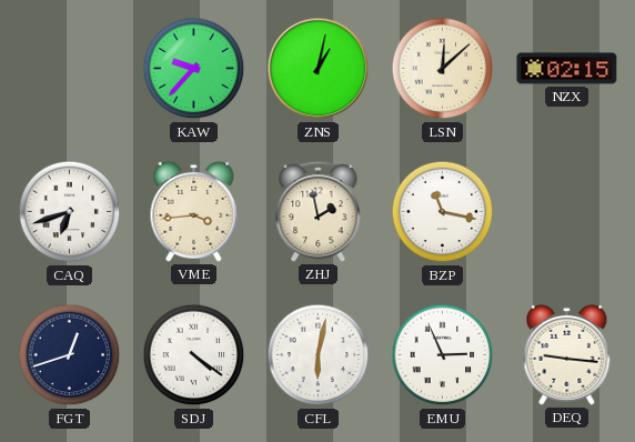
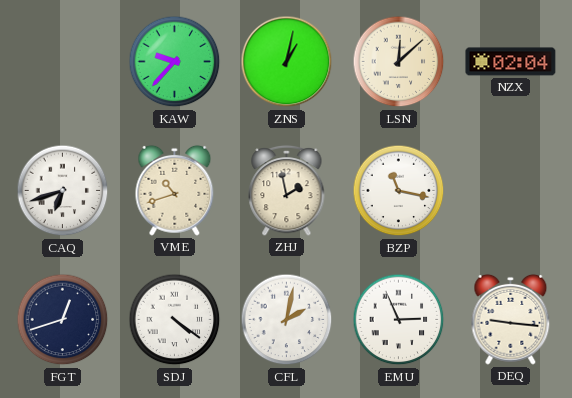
NZX: 02:15 -> 02:04
VME: 3:44 -> 10:42
CFL: 6:02 -> 2:02
